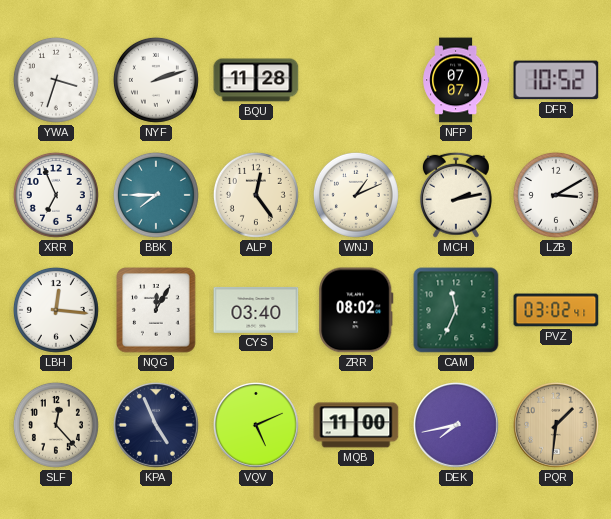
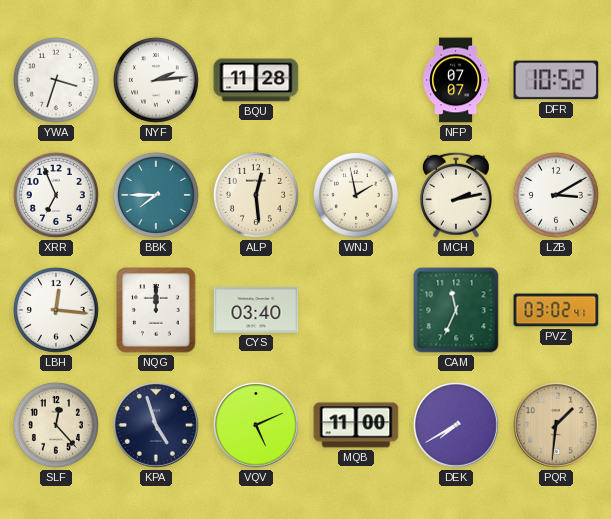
NYF: 2:12 -> 2:14
ALP: 12:24 -> 12:29
WNJ: 1:11 -> 1:58
NQG: 12:05 -> 12:00
ZRR: 08:02 -> none
KPA: 4:56 -> 4:57
DEK: 7:43 -> 7:40
